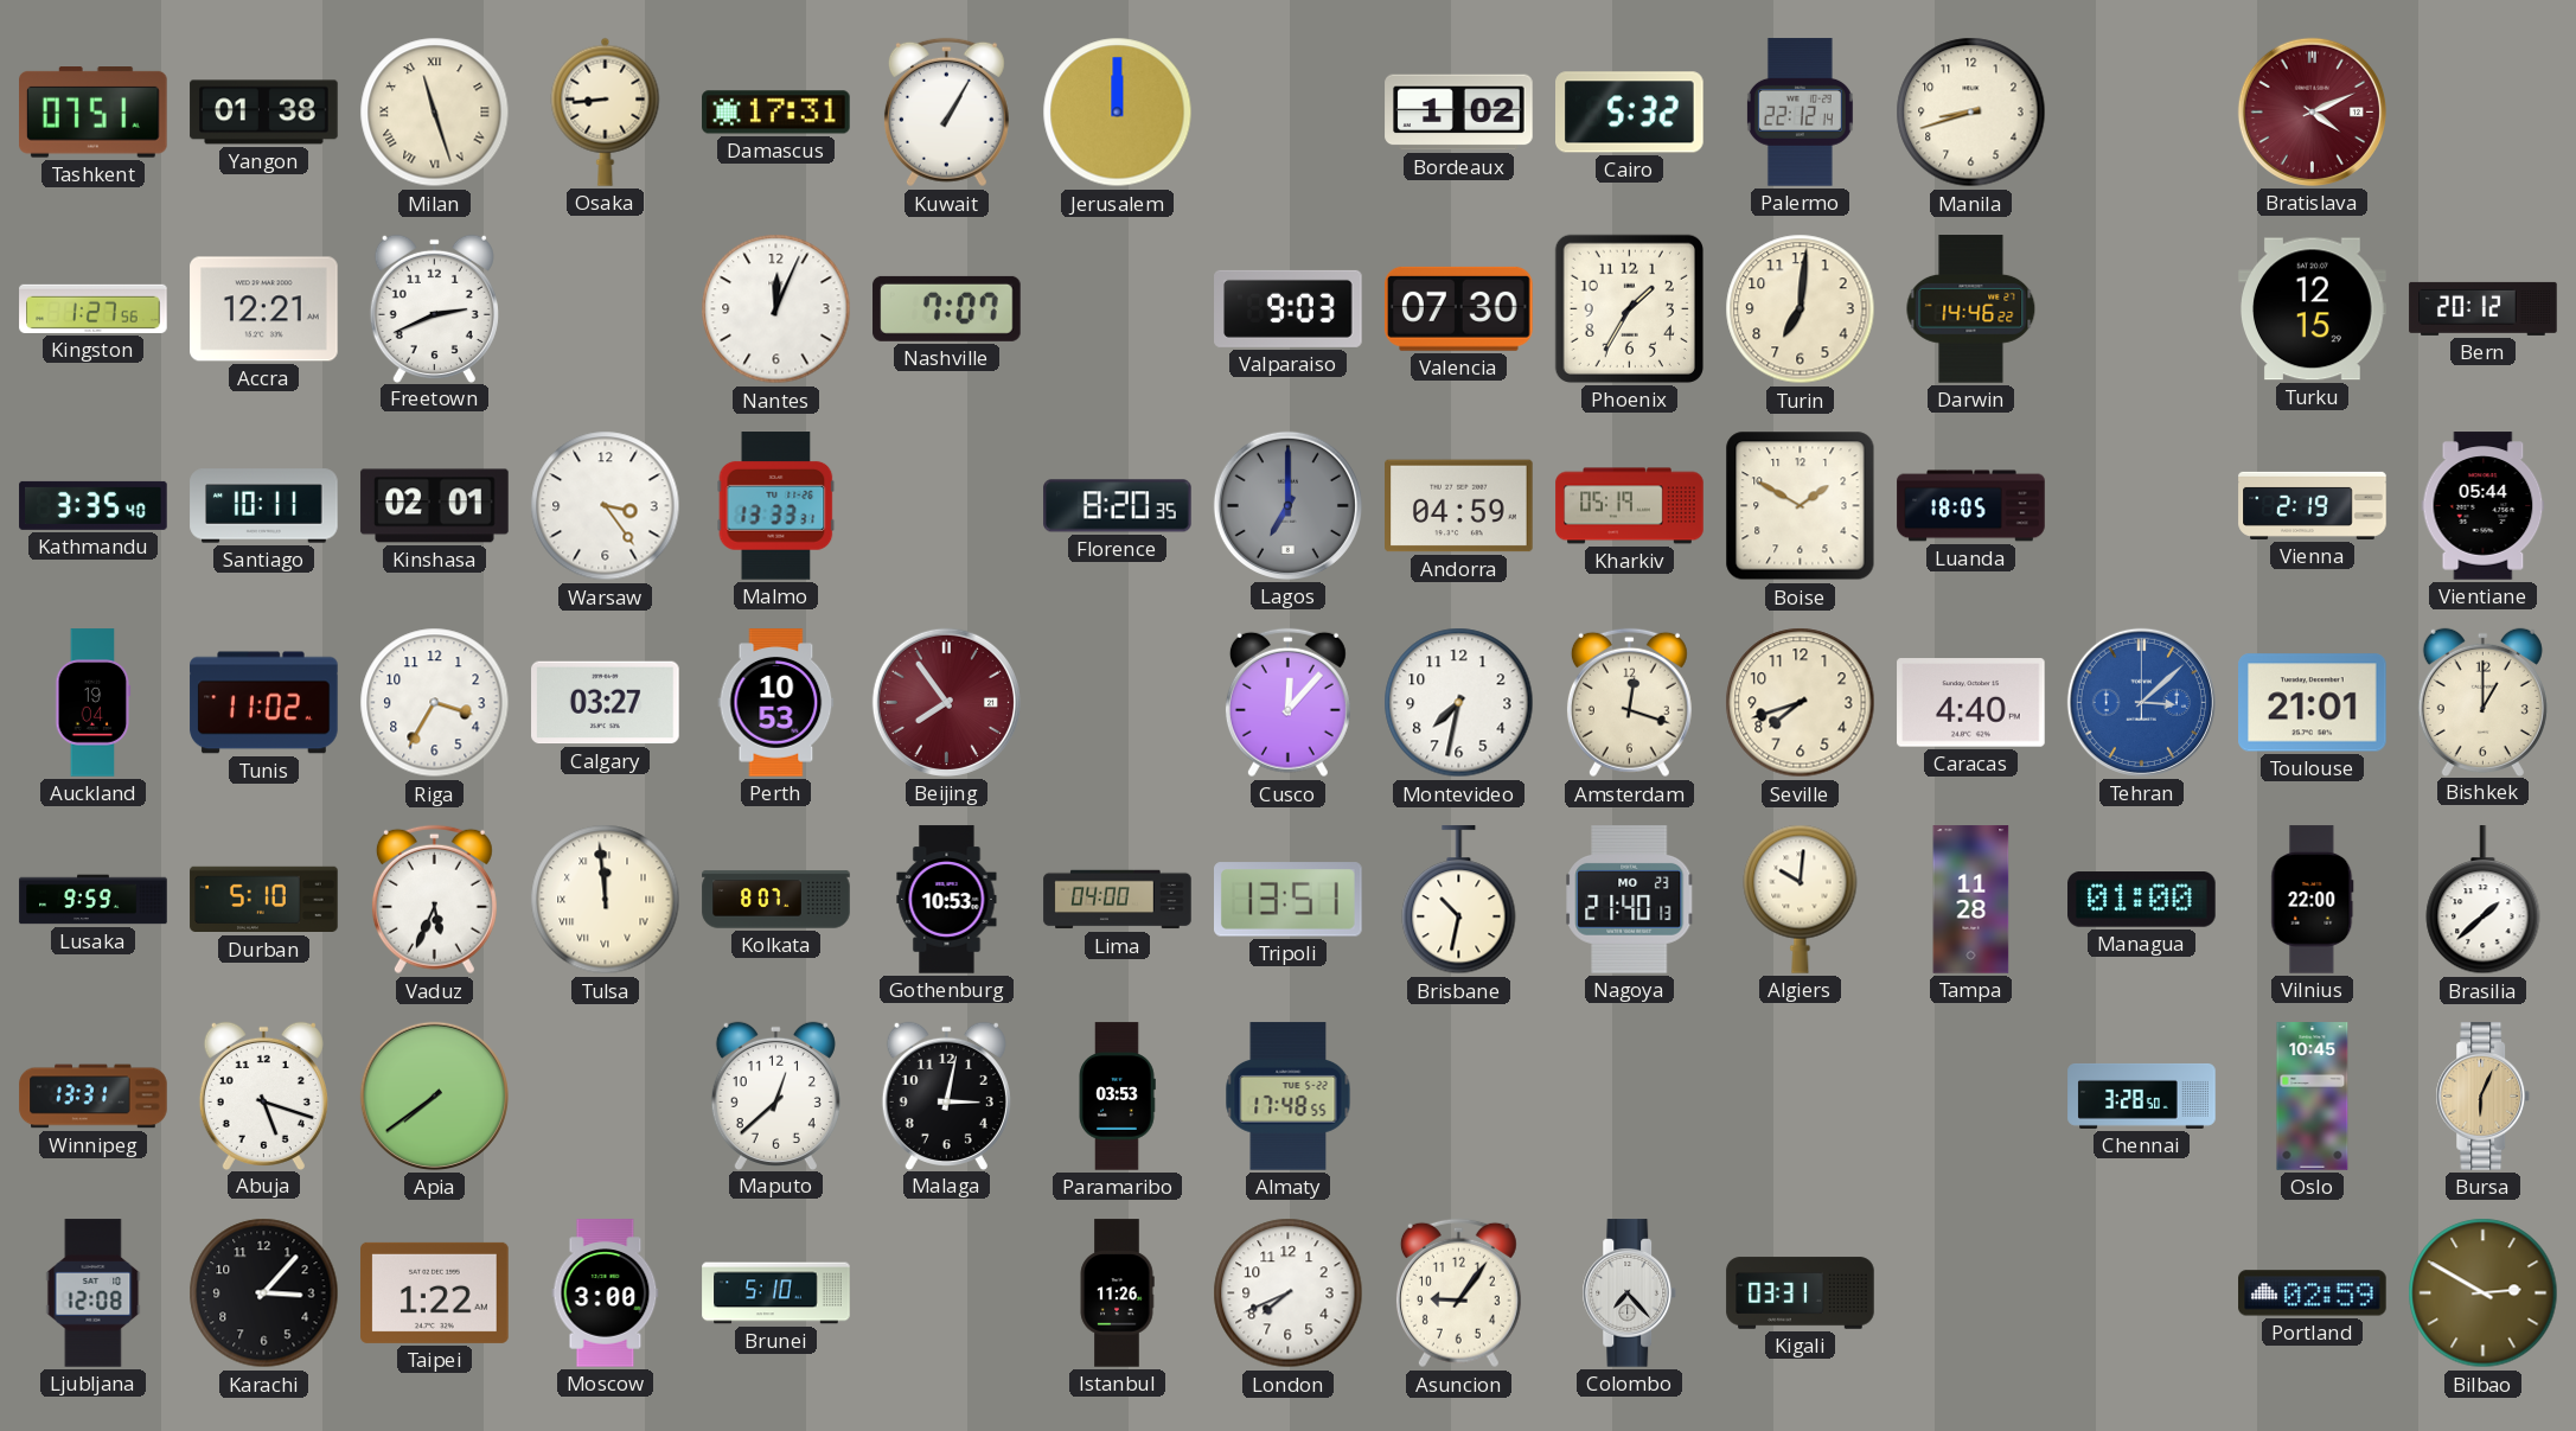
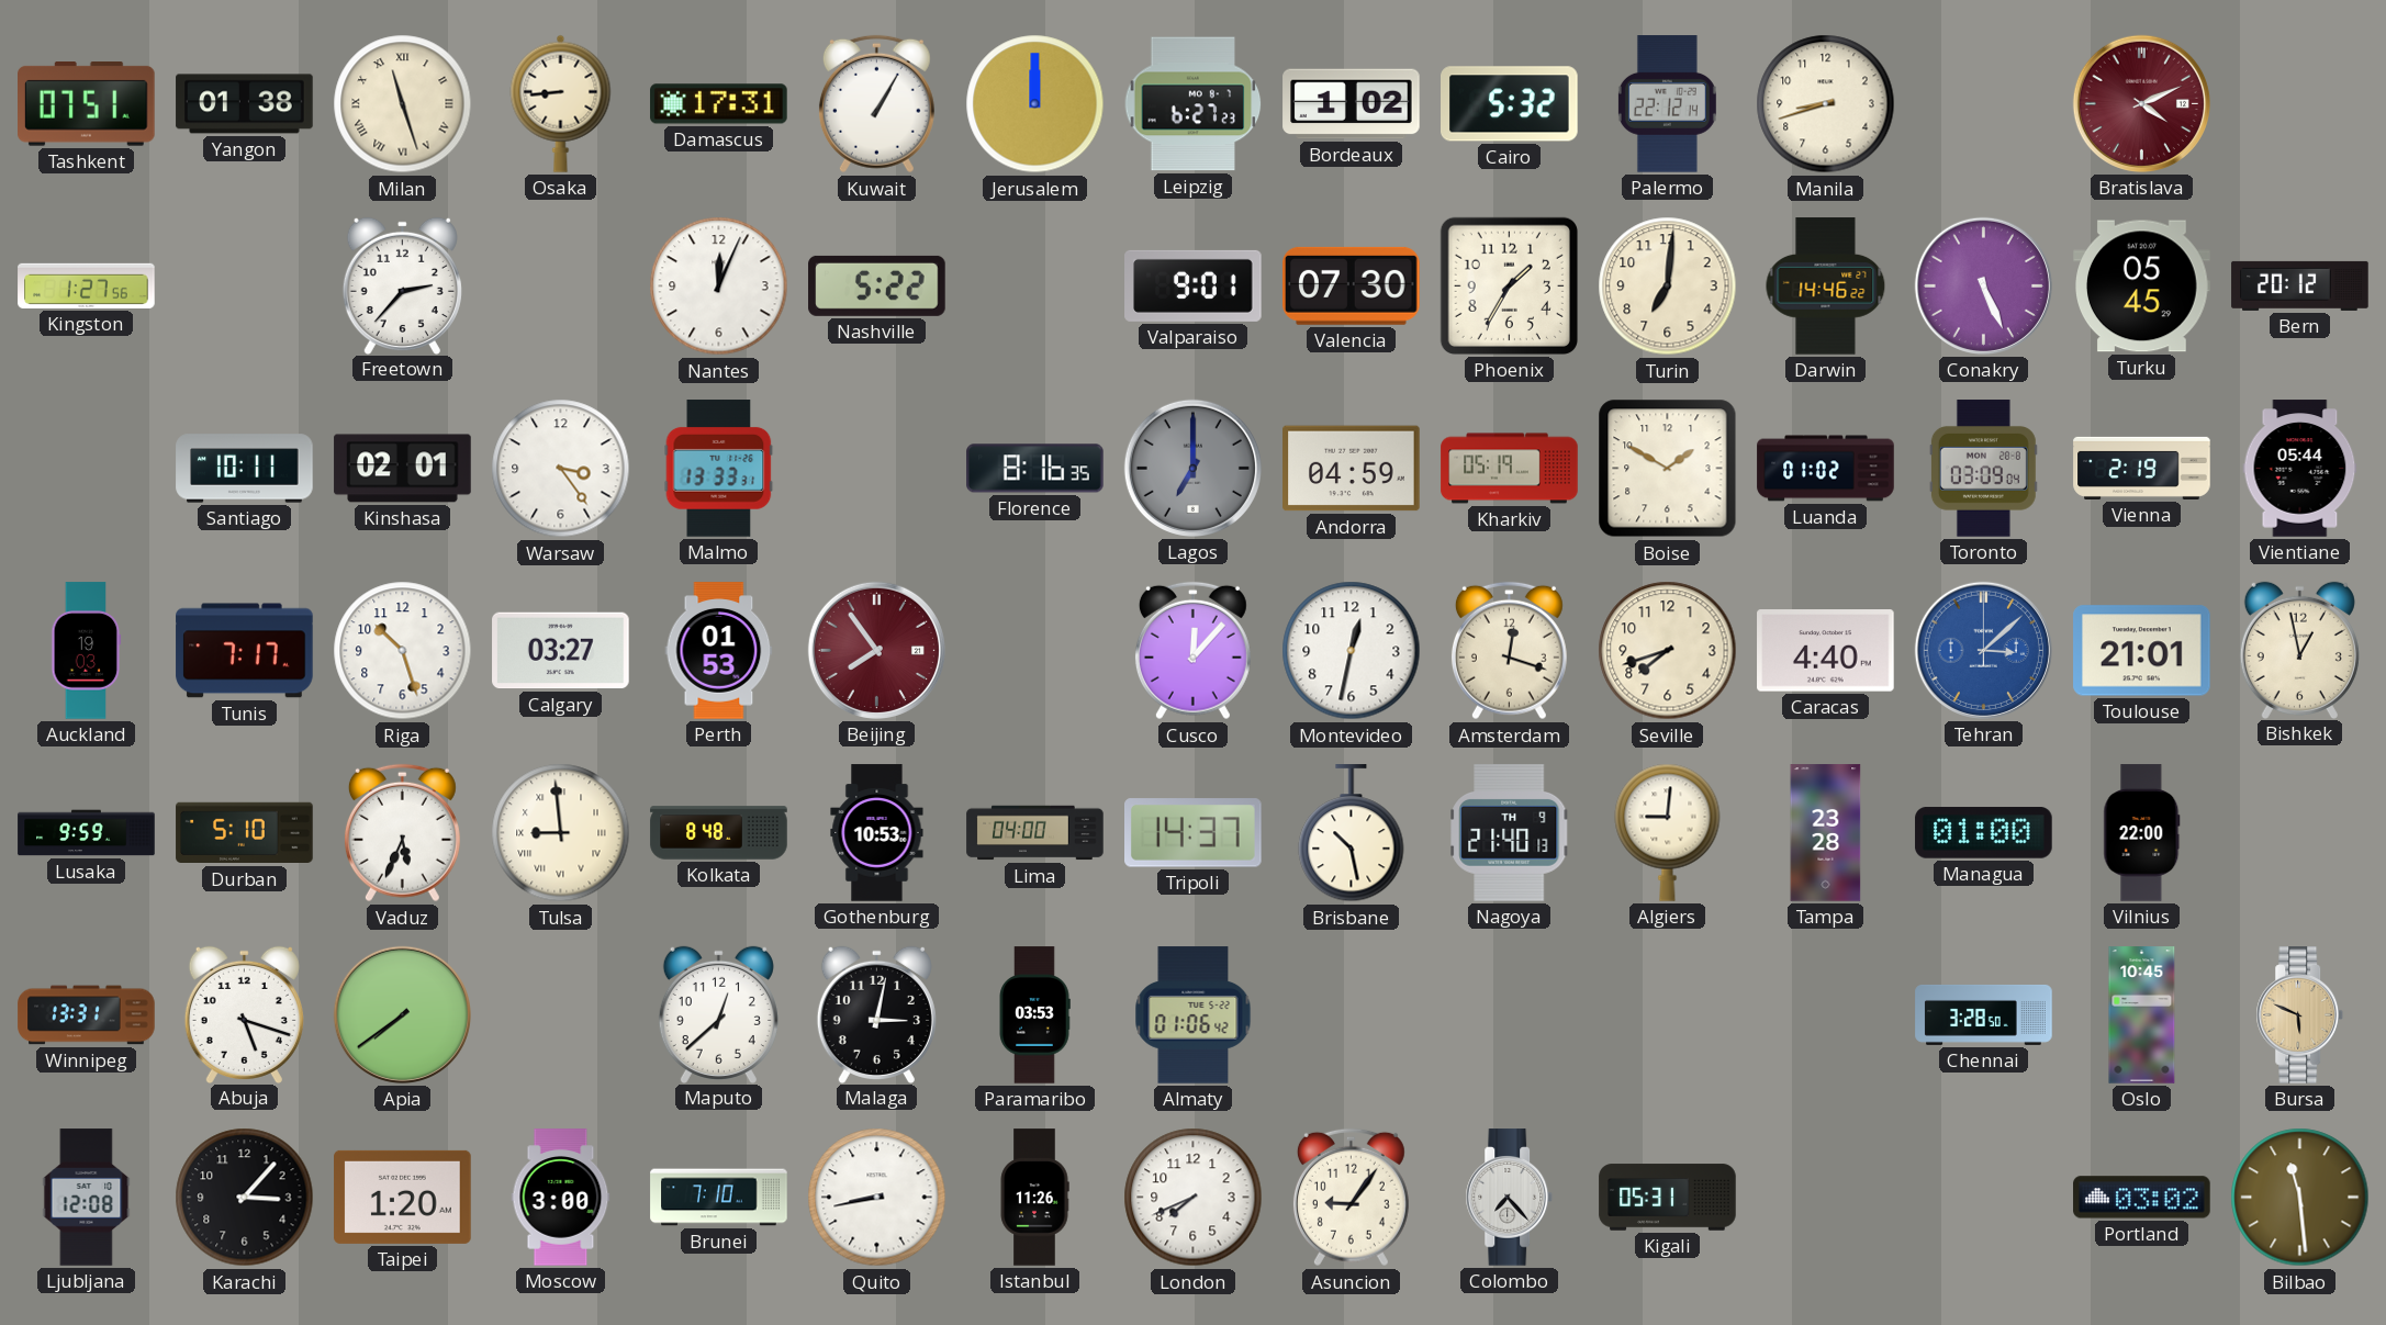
Leipzig: none -> 6:27
Accra: 12:21 -> none
Freetown: 2:41 -> 2:37
Nashville: 7:07 -> 5:22
Valparaiso: 9:03 -> 9:01
Conakry: none -> 5:26
Turku: 12:15 -> 05:45
Kathmandu: 3:35 -> none
Florence: 8:20 -> 8:16
Luanda: 18:05 -> 01:02
Toronto: none -> 03:09
Auckland: 19:04 -> 19:03
Tunis: 11:02 -> 7:17
Riga: 3:35 -> 10:27
Perth: 10:53 -> 01:53
Montevideo: 7:32 -> 12:32
Bishkek: 1:00 -> 12:58
Tulsa: 11:59 -> 8:59
Kolkata: 8:07 -> 8:48
Tripoli: 13:51 -> 14:37
Brisbane: 10:32 -> 10:28
Nagoya date: MO 23 -> TH 9
Algiers: 10:01 -> 9:01
Tampa: 11:28 -> 23:28
Brasilia: 1:38 -> none
Almaty: 17:48 -> 01:06
Bursa: 6:04 -> 5:49
Taipei: 1:22 -> 1:20
Brunei: 5:10 -> 7:10
Quito: none -> 8:43
Kigali: 03:31 -> 05:31
Portland: 02:59 -> 03:02
Bilbao: 2:50 -> 11:29
